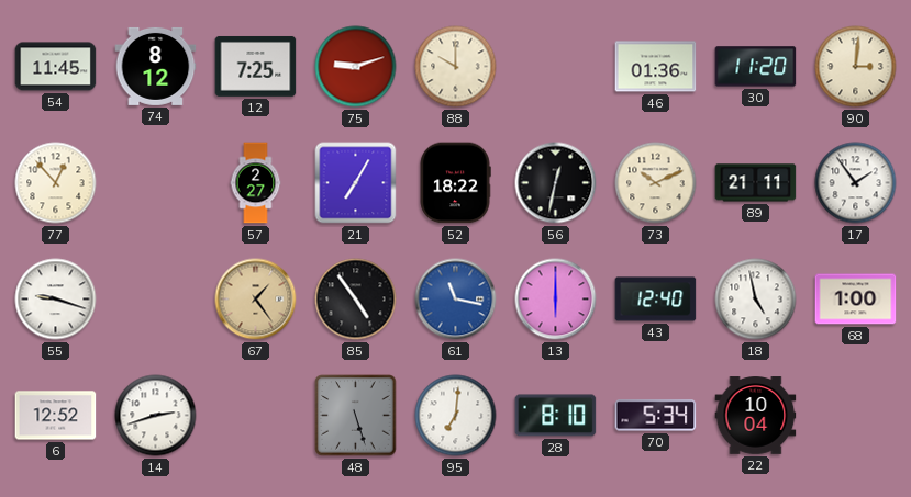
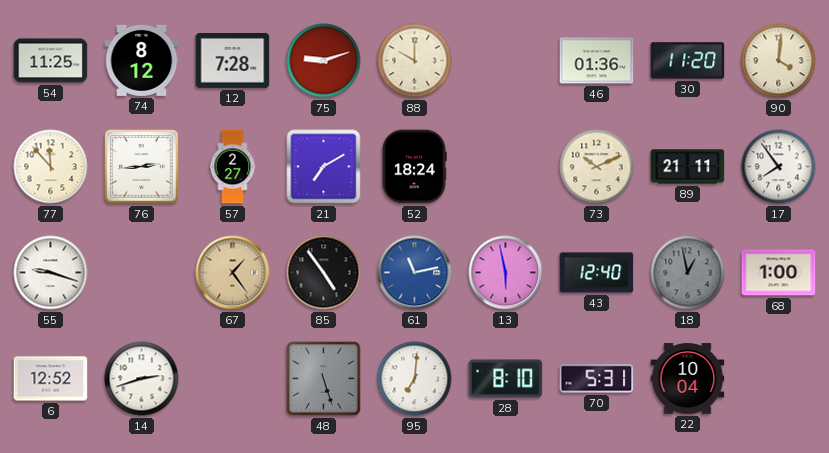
54: 11:45 -> 11:25
12: 7:25 -> 7:28
90: 3:01 -> 4:01
77: 12:53 -> 11:53
76: none -> 2:44
21: 7:05 -> 7:10
52: 18:22 -> 18:24
56: 12:32 -> none
17: 1:54 -> 7:54
61: 11:17 -> 11:13
13: 6:00 -> 5:58
18: 4:58 -> 12:58
18 dial: white -> grey
70: 5:34 -> 5:31
